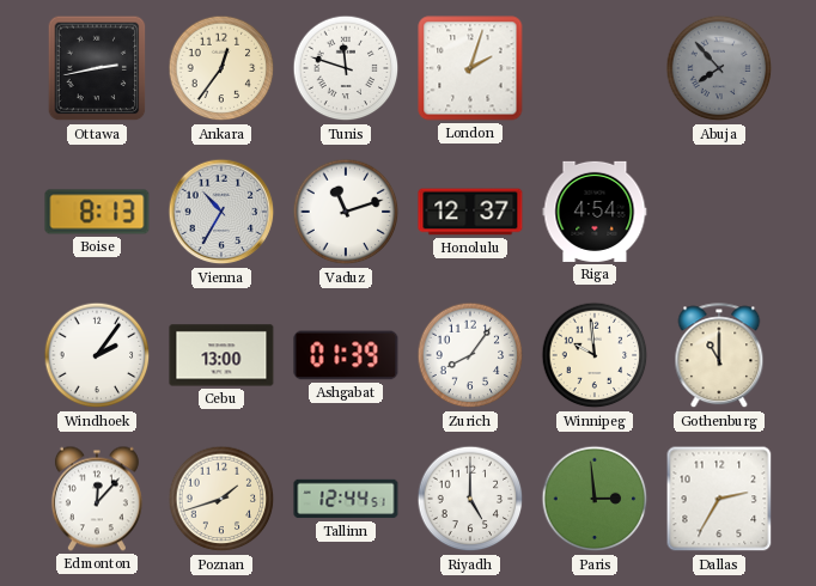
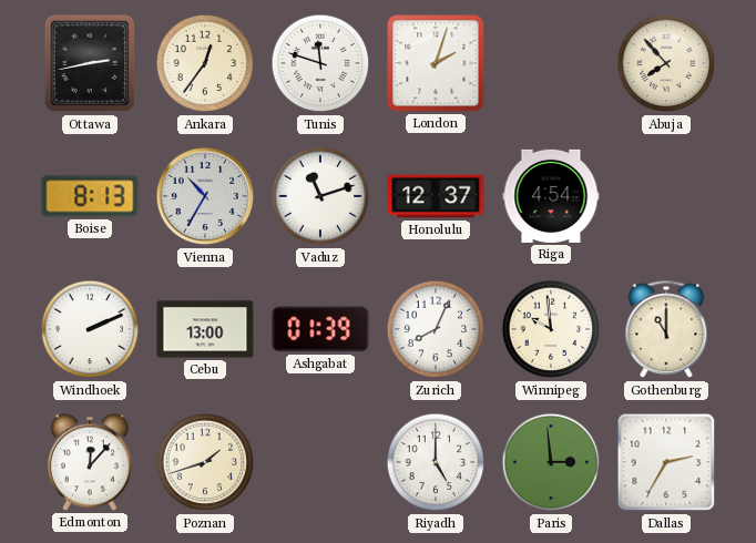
Abuja dial: grey -> cream
Windhoek: 2:06 -> 2:11
Zurich: 8:06 -> 8:04
Tallinn: 12:44 -> none
